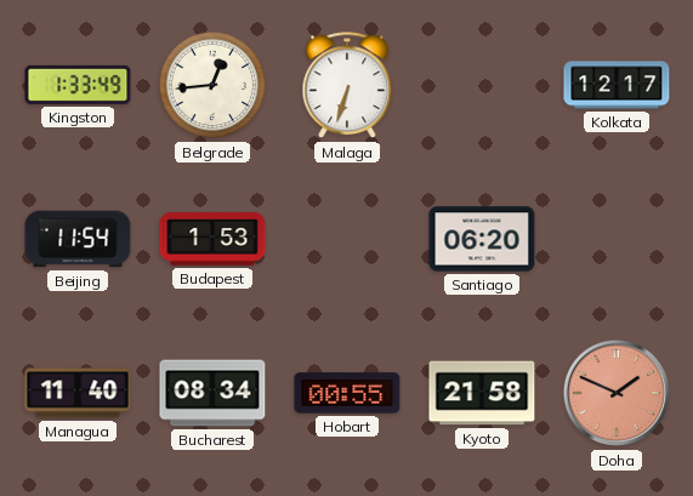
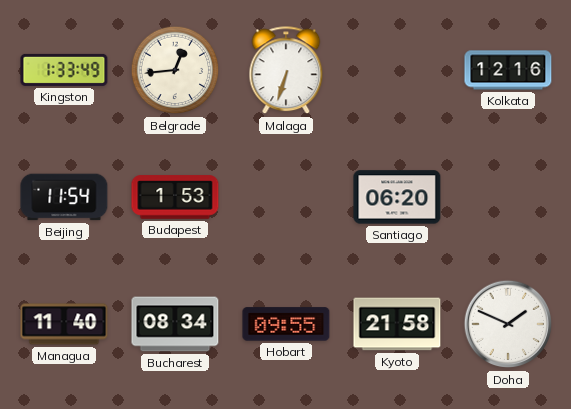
Kolkata: 12:17 -> 12:16
Hobart: 00:55 -> 09:55
Doha dial: salmon -> white
